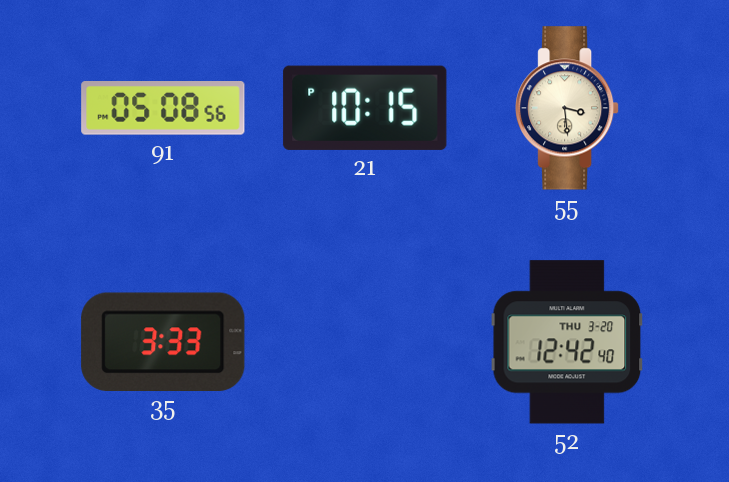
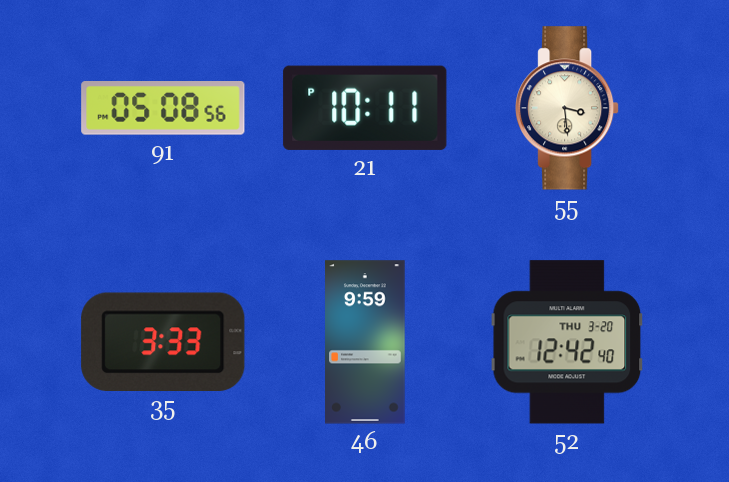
21: 10:15 -> 10:11
46: none -> 9:59
